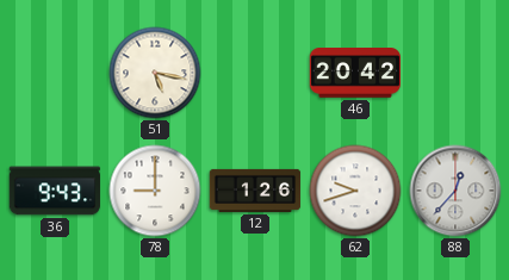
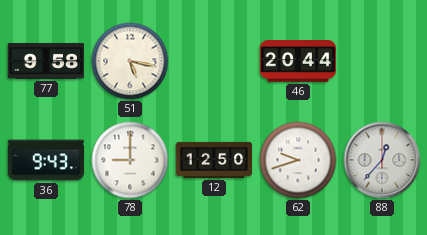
77: none -> 9:58
46: 20:42 -> 20:44
12: 1:26 -> 12:50
